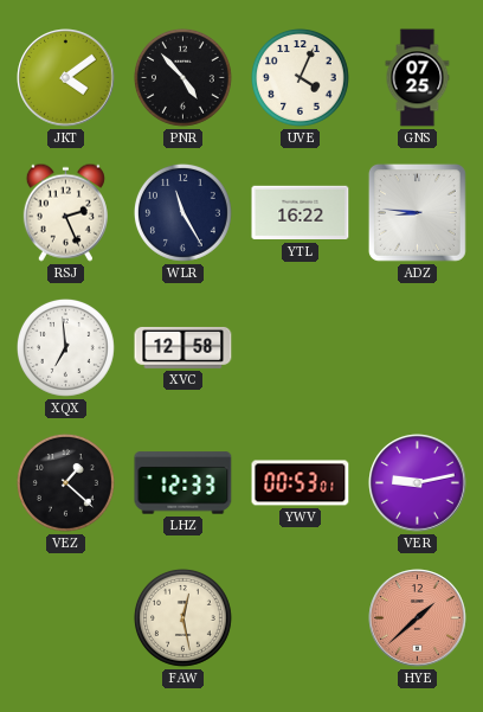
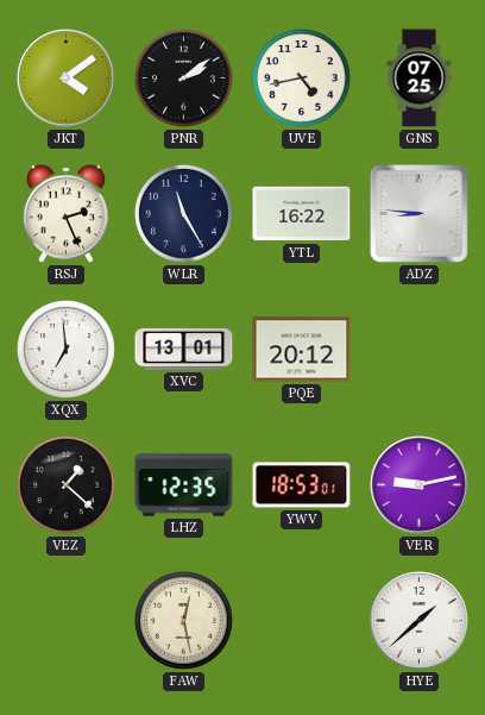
PNR: 4:53 -> 2:09
UVE: 4:04 -> 4:43
XVC: 12:58 -> 13:01
PQE: none -> 20:12
LHZ: 12:33 -> 12:35
YWV: 00:53 -> 18:53
HYE dial: salmon -> white
